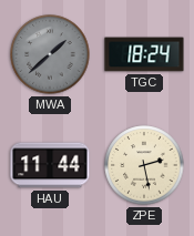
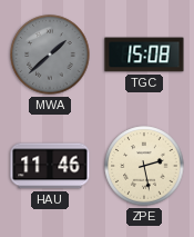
TGC: 18:24 -> 15:08
HAU: 11:44 -> 11:46
